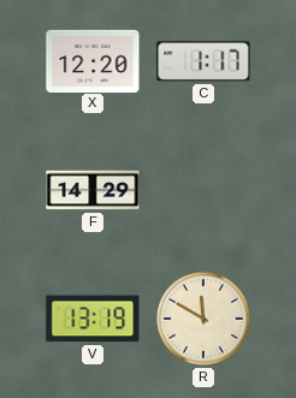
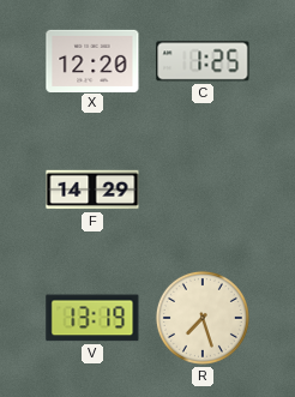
C: 1:17 -> 1:25
R: 11:50 -> 7:27
